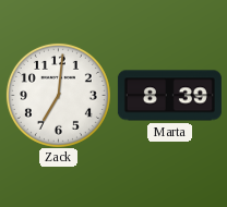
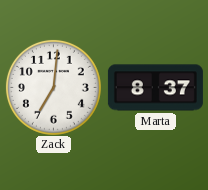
Marta: 8:39 -> 8:37
